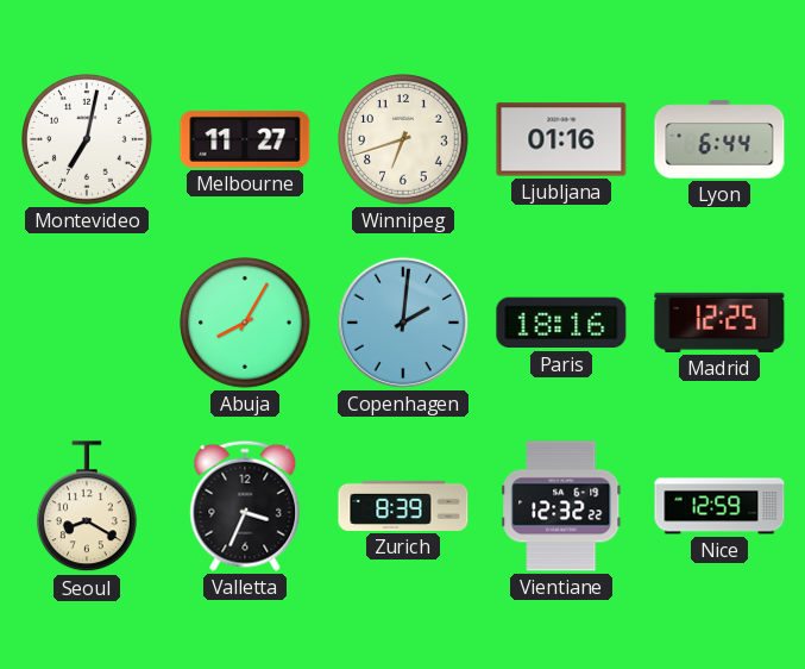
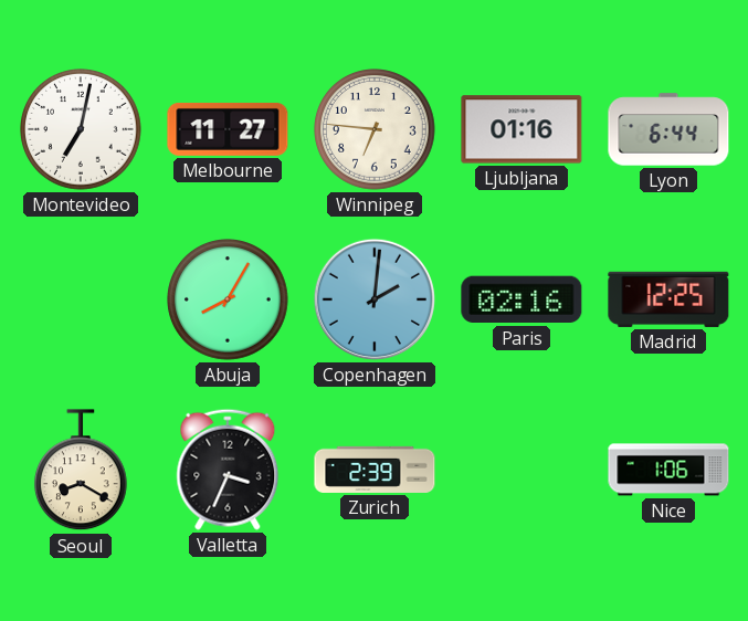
Winnipeg: 6:42 -> 6:46
Paris: 18:16 -> 02:16
Zurich: 8:39 -> 2:39
Vientiane: 12:32 -> none
Nice: 12:59 -> 1:06
